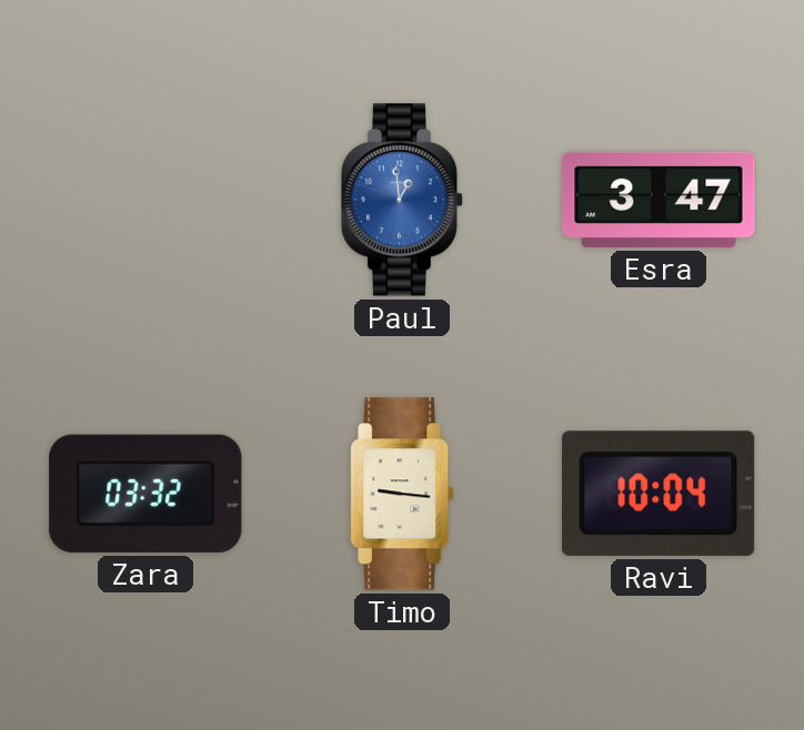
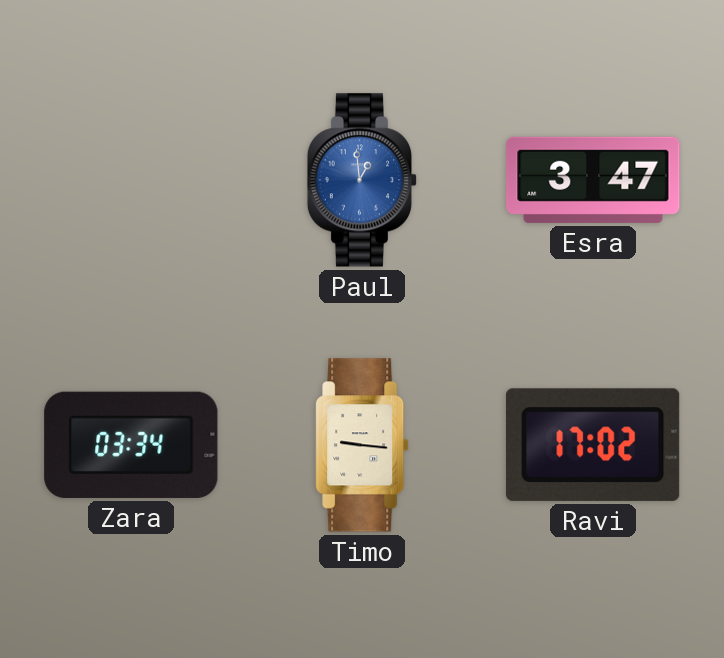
Zara: 03:32 -> 03:34
Ravi: 10:04 -> 17:02
